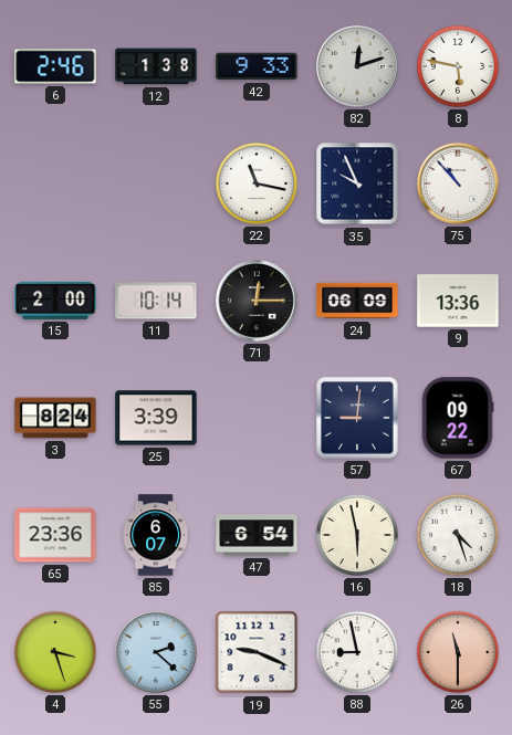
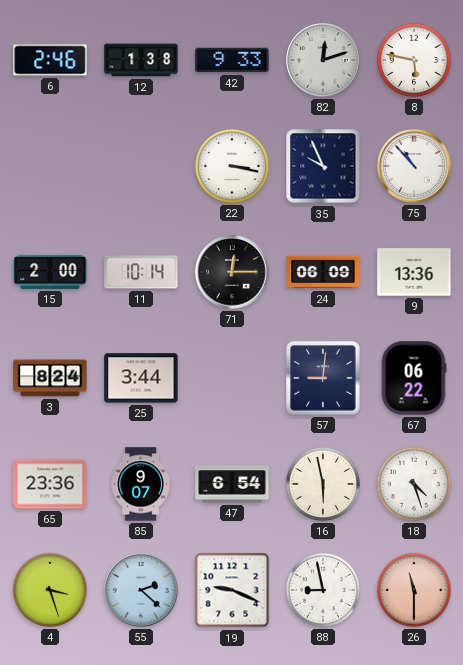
22: 11:17 -> 3:17
25: 3:39 -> 3:44
67: 09:22 -> 06:22
85: 6:07 -> 9:07
